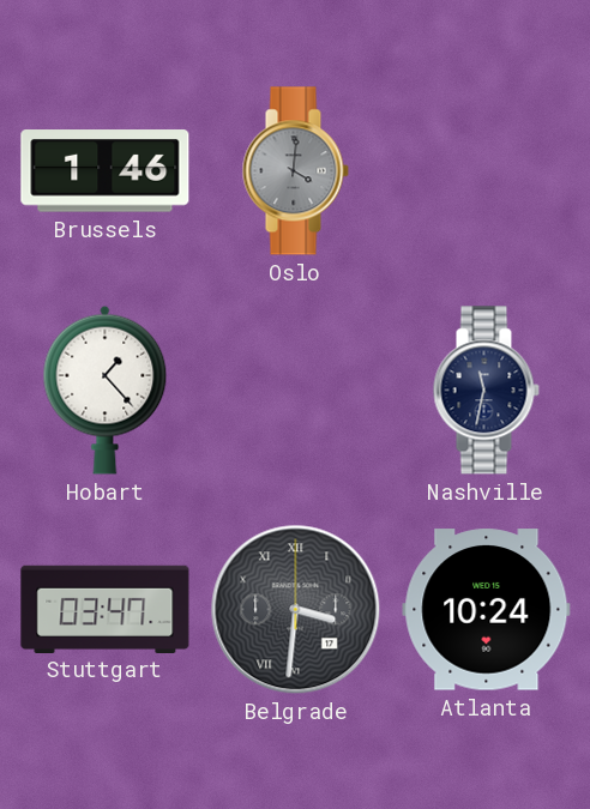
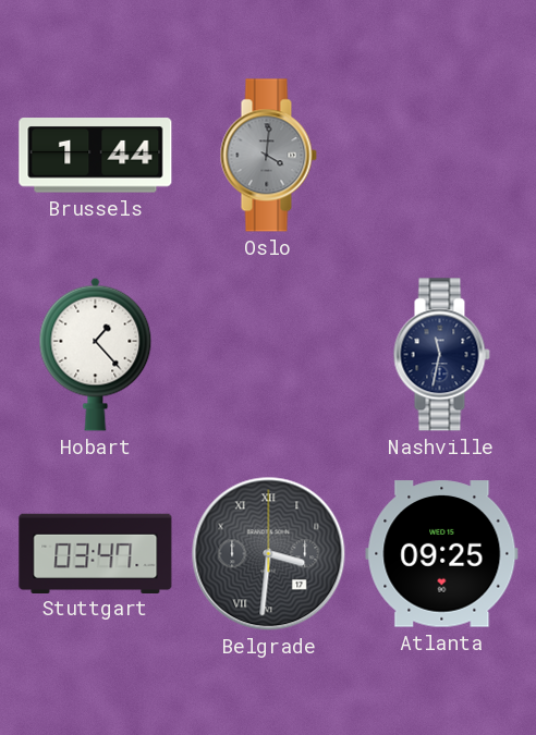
Brussels: 1:46 -> 1:44
Atlanta: 10:24 -> 09:25
